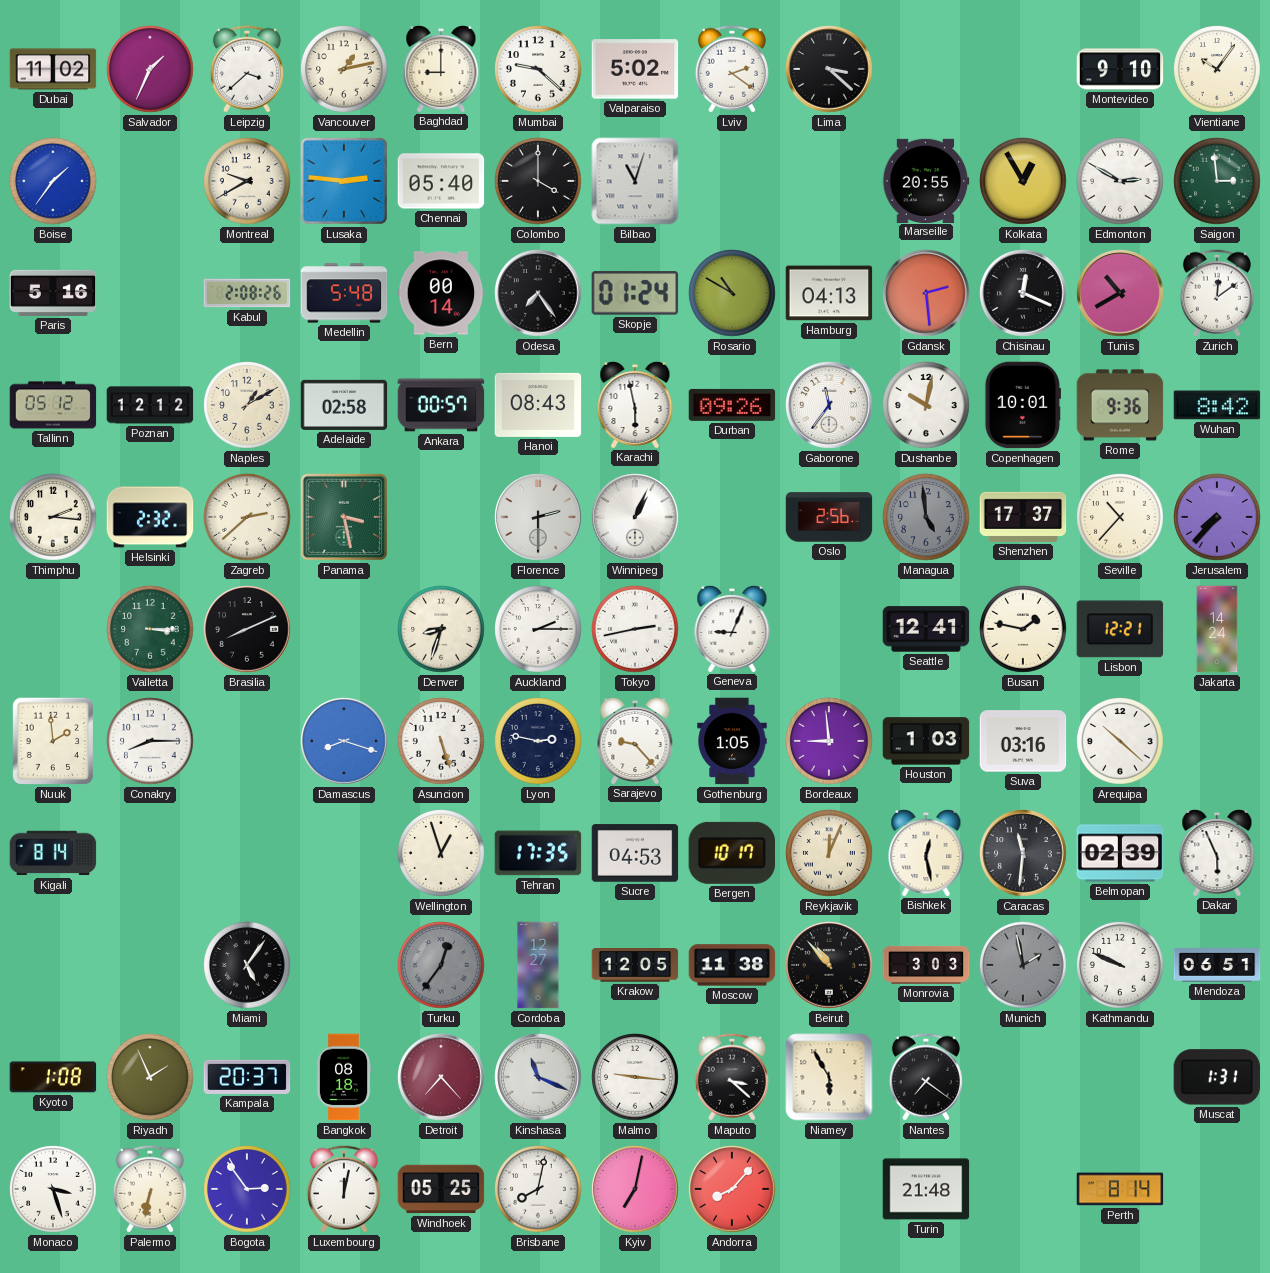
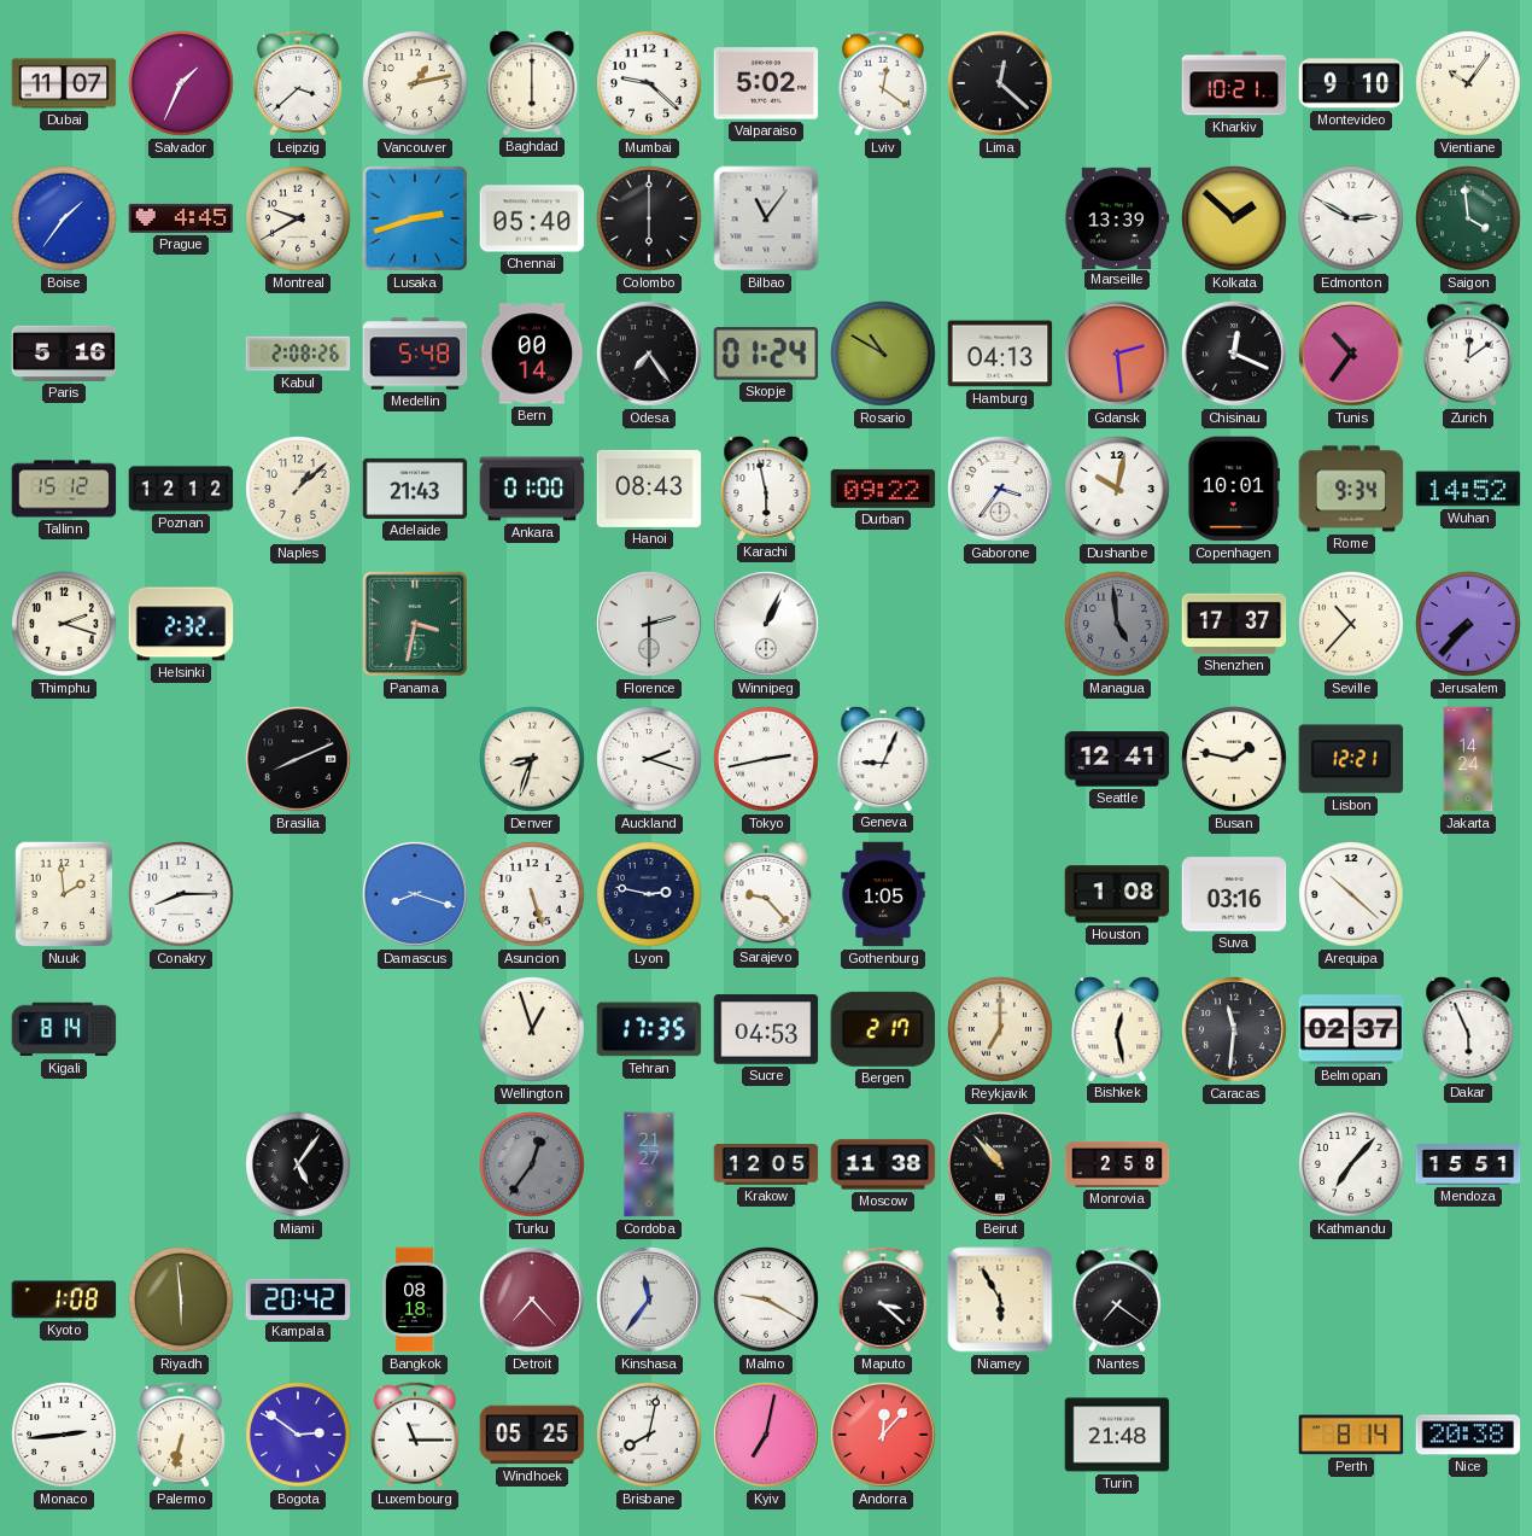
Dubai: 11:02 -> 11:07
Baghdad: 9:00 -> 6:00
Lviv: 2:21 -> 12:21
Lima: 3:22 -> 12:22
Kharkiv: none -> 10:21
Prague: none -> 4:45
Lusaka: 2:46 -> 2:42
Colombo: 4:00 -> 6:00
Bilbao: 11:03 -> 11:06
Marseille: 20:55 -> 13:39
Kolkata: 12:55 -> 1:52
Saigon: 2:59 -> 3:59
Tunis: 10:40 -> 10:36
Tallinn: 05:12 -> 15:12
Naples: 1:10 -> 1:08
Adelaide: 02:58 -> 21:43
Ankara: 00:57 -> 01:00
Durban: 09:26 -> 09:22
Gaborone: 11:36 -> 3:36
Rome: 9:36 -> 9:34
Wuhan: 8:42 -> 14:52
Thimphu: 2:16 -> 2:18
Zagreb: 2:38 -> none
Panama: 3:28 -> 3:32
Oslo: 2:56 -> none
Valletta: 3:15 -> none
Auckland: 2:15 -> 2:18
Bordeaux: 8:59 -> none
Houston: 1:03 -> 1:08
Bergen: 10:17 -> 2:17
Reykjavik: 12:04 -> 7:00
Belmopan: 02:39 -> 02:37
Cordoba: 12:27 -> 21:27
Monrovia: 3:03 -> 2:58
Munich: 1:58 -> none
Kathmandu: 9:49 -> 7:07
Mendoza: 06:51 -> 15:51
Riyadh: 1:56 -> 5:59
Kampala: 20:37 -> 20:42
Kinshasa: 11:19 -> 11:36
Malmo: 9:16 -> 9:20
Muscat: 1:31 -> none
Monaco: 3:27 -> 2:44
Bogota: 2:54 -> 2:51
Luxembourg: 12:02 -> 11:15
Andorra: 8:07 -> 12:07
Nice: none -> 20:38
